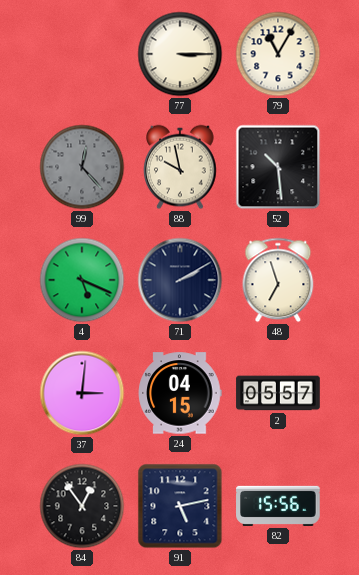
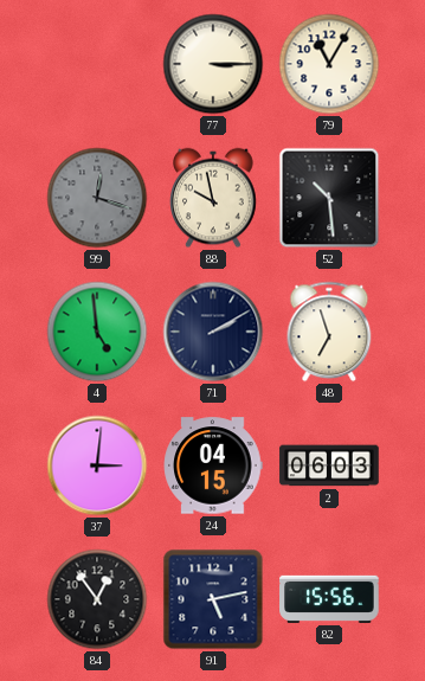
99: 12:23 -> 12:18
4: 5:19 -> 4:59
2: 05:57 -> 06:03
